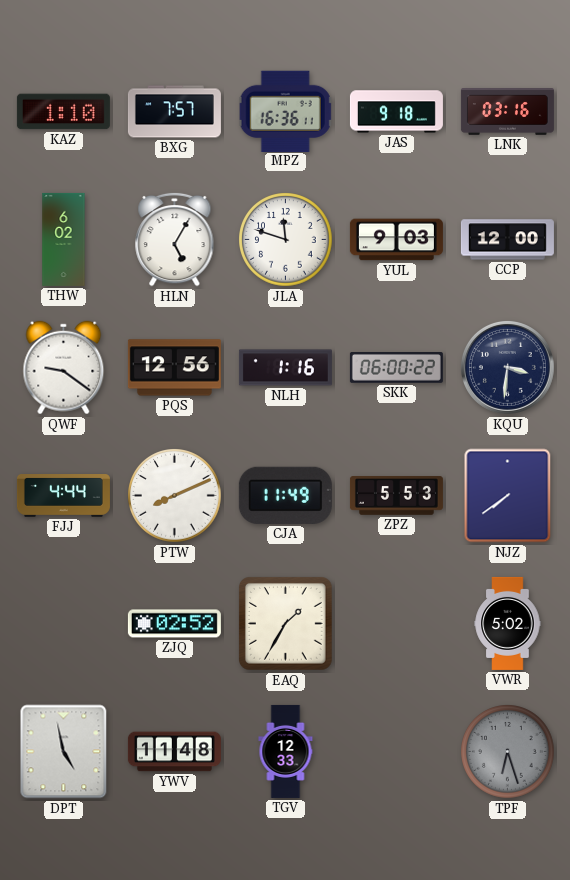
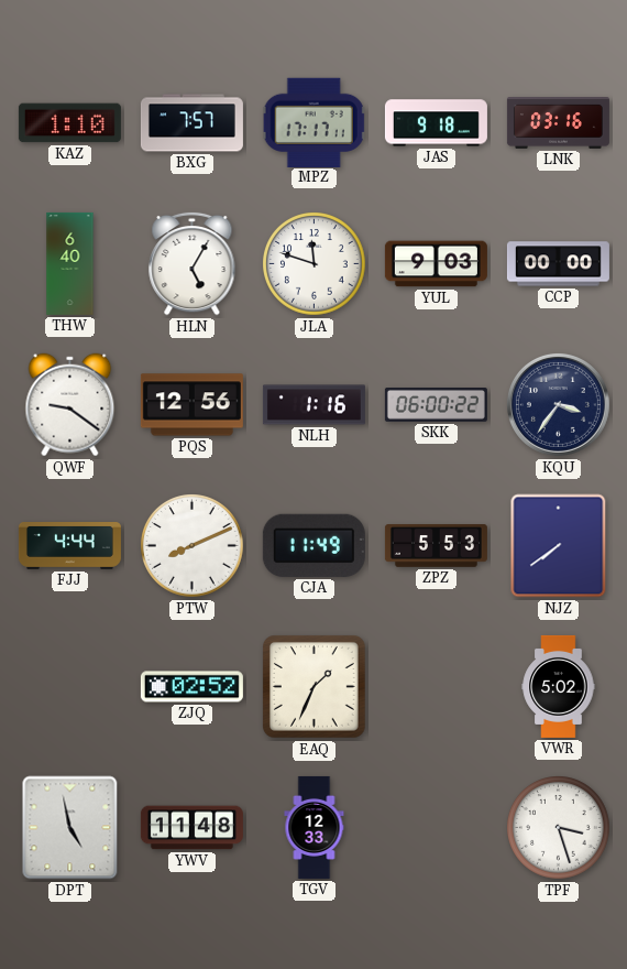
MPZ: 16:36 -> 17:17
THW: 6:02 -> 6:40
CCP: 12:00 -> 00:00
KQU: 3:31 -> 3:36
EAQ: 1:35 -> 1:34
TPF: 6:27 -> 3:27
TPF dial: grey -> white
